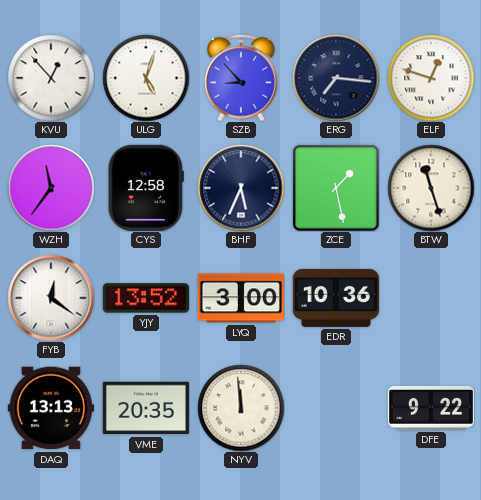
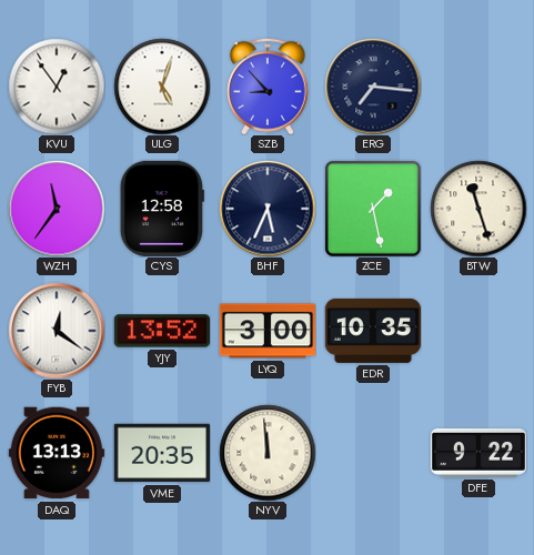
KVU: 12:53 -> 12:54
ELF: 12:48 -> none
EDR: 10:36 -> 10:35
